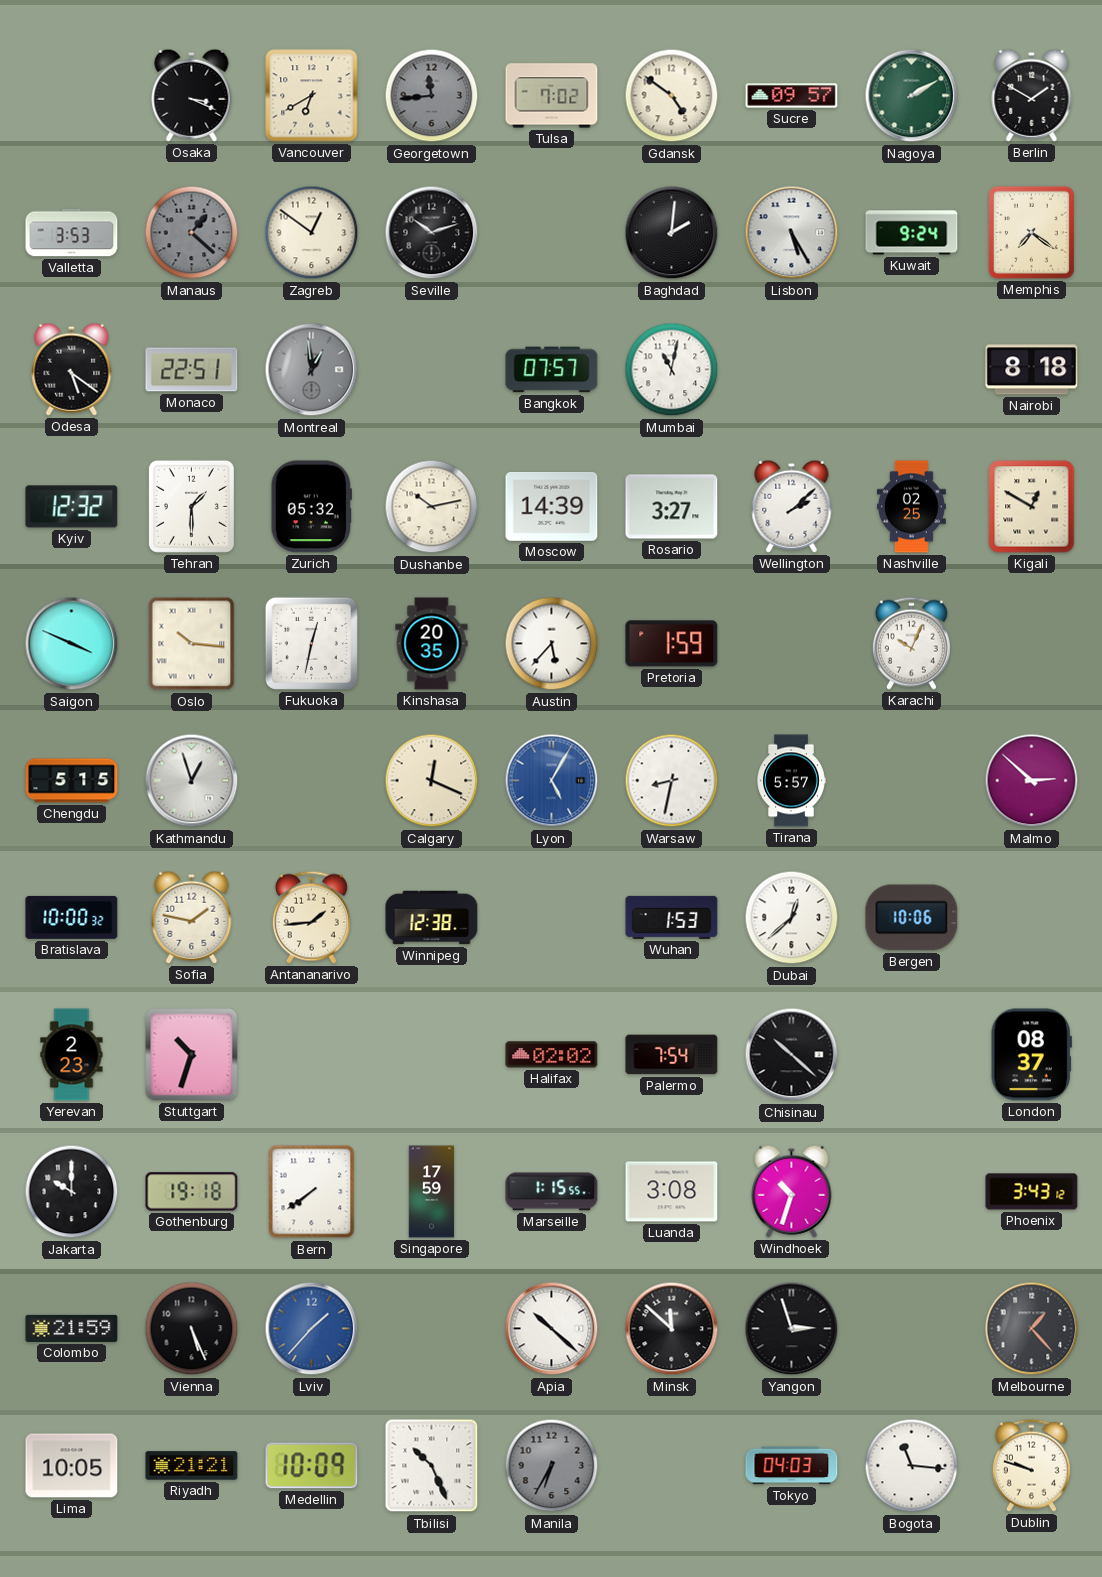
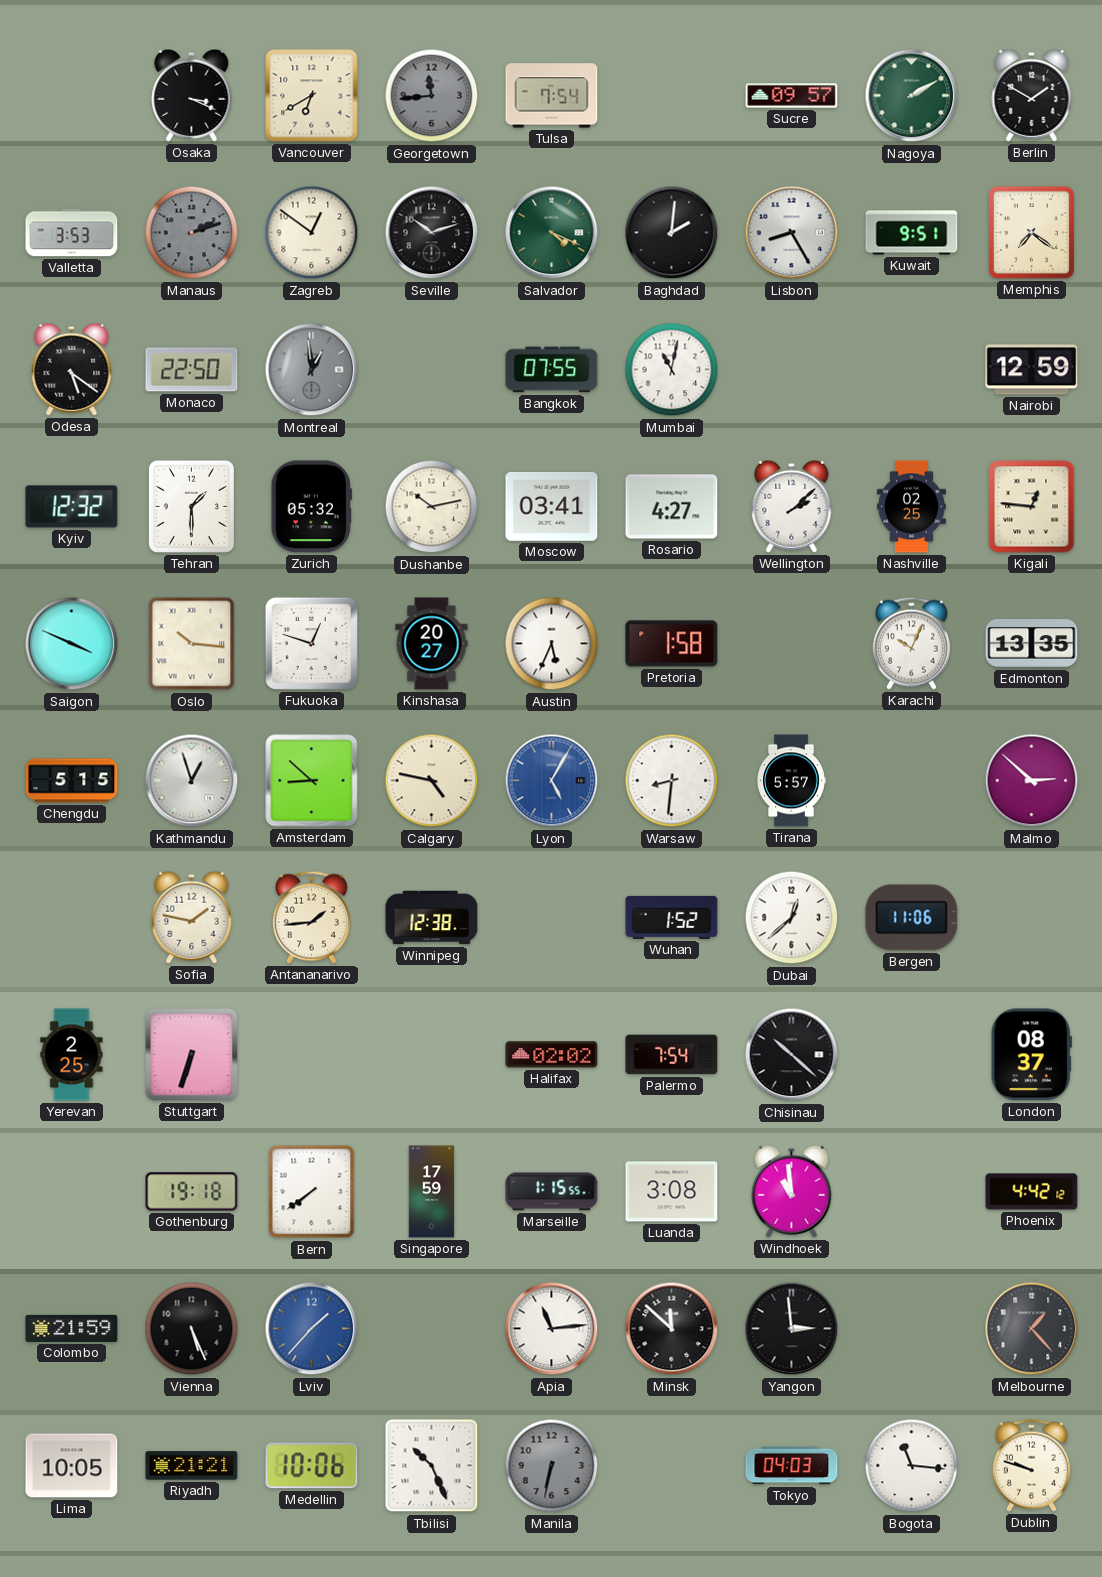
Tulsa: 7:02 -> 7:54
Gdansk: 4:51 -> none
Manaus: 1:22 -> 2:12
Salvador: none -> 4:19
Lisbon: 5:25 -> 8:25
Kuwait: 9:24 -> 9:51
Monaco: 22:51 -> 22:50
Bangkok: 07:57 -> 07:55
Nairobi: 8:18 -> 12:59
Moscow: 14:39 -> 03:41
Rosario: 3:27 -> 4:27
Kigali: 12:50 -> 12:46
Fukuoka: 12:32 -> 12:48
Kinshasa: 20:35 -> 20:27
Austin: 5:37 -> 5:34
Pretoria: 1:59 -> 1:58
Edmonton: none -> 13:35
Amsterdam: none -> 8:52
Calgary: 12:19 -> 4:47
Warsaw: 8:32 -> 8:31
Bratislava: 10:00 -> none
Wuhan: 1:53 -> 1:52
Bergen: 10:06 -> 11:06
Yerevan: 2:23 -> 2:25
Stuttgart: 10:33 -> 6:33
Jakarta: 10:00 -> none
Windhoek: 10:33 -> 10:59
Phoenix: 3:43 -> 4:42
Apia: 10:22 -> 11:14
Yangon: 2:57 -> 2:59
Medellin: 10:09 -> 10:06
Manila: 6:35 -> 6:32
